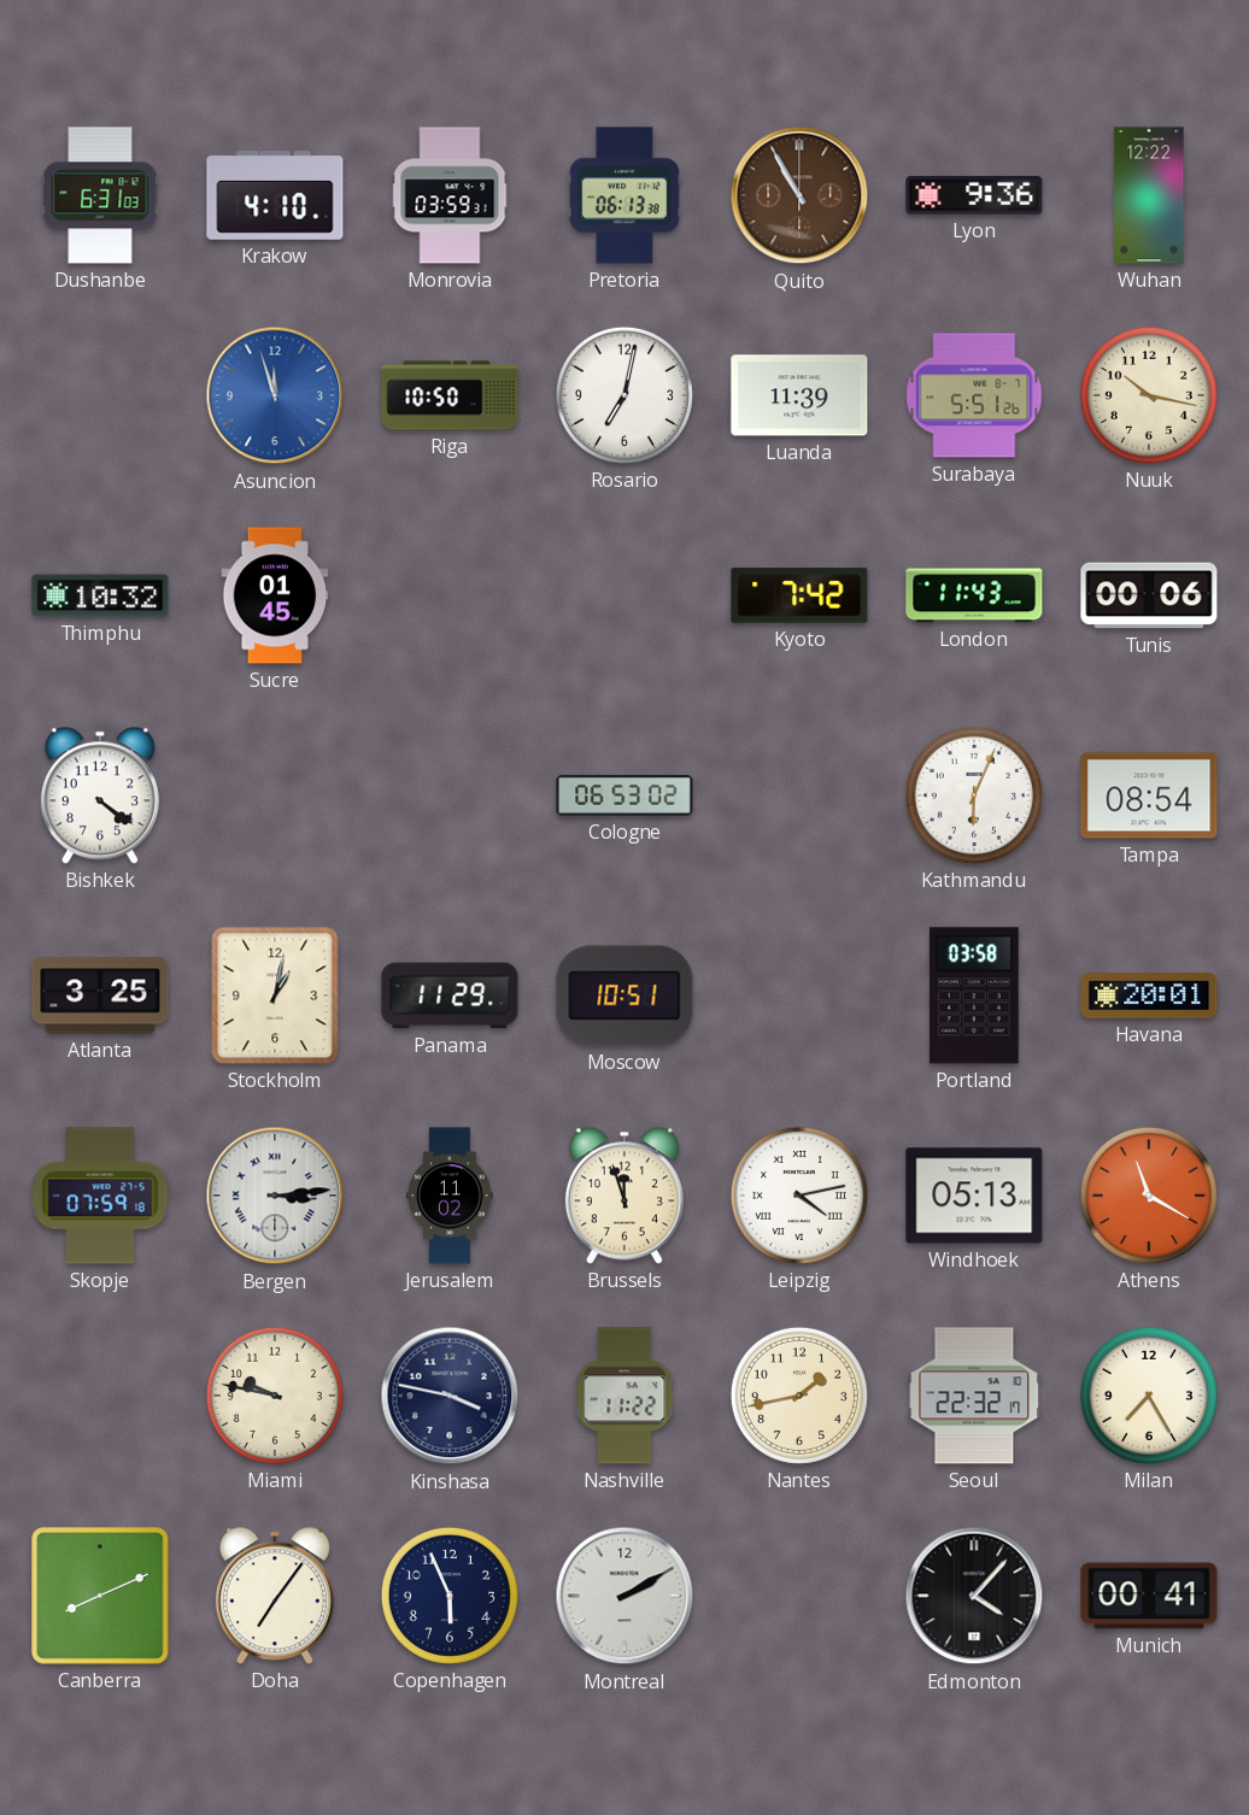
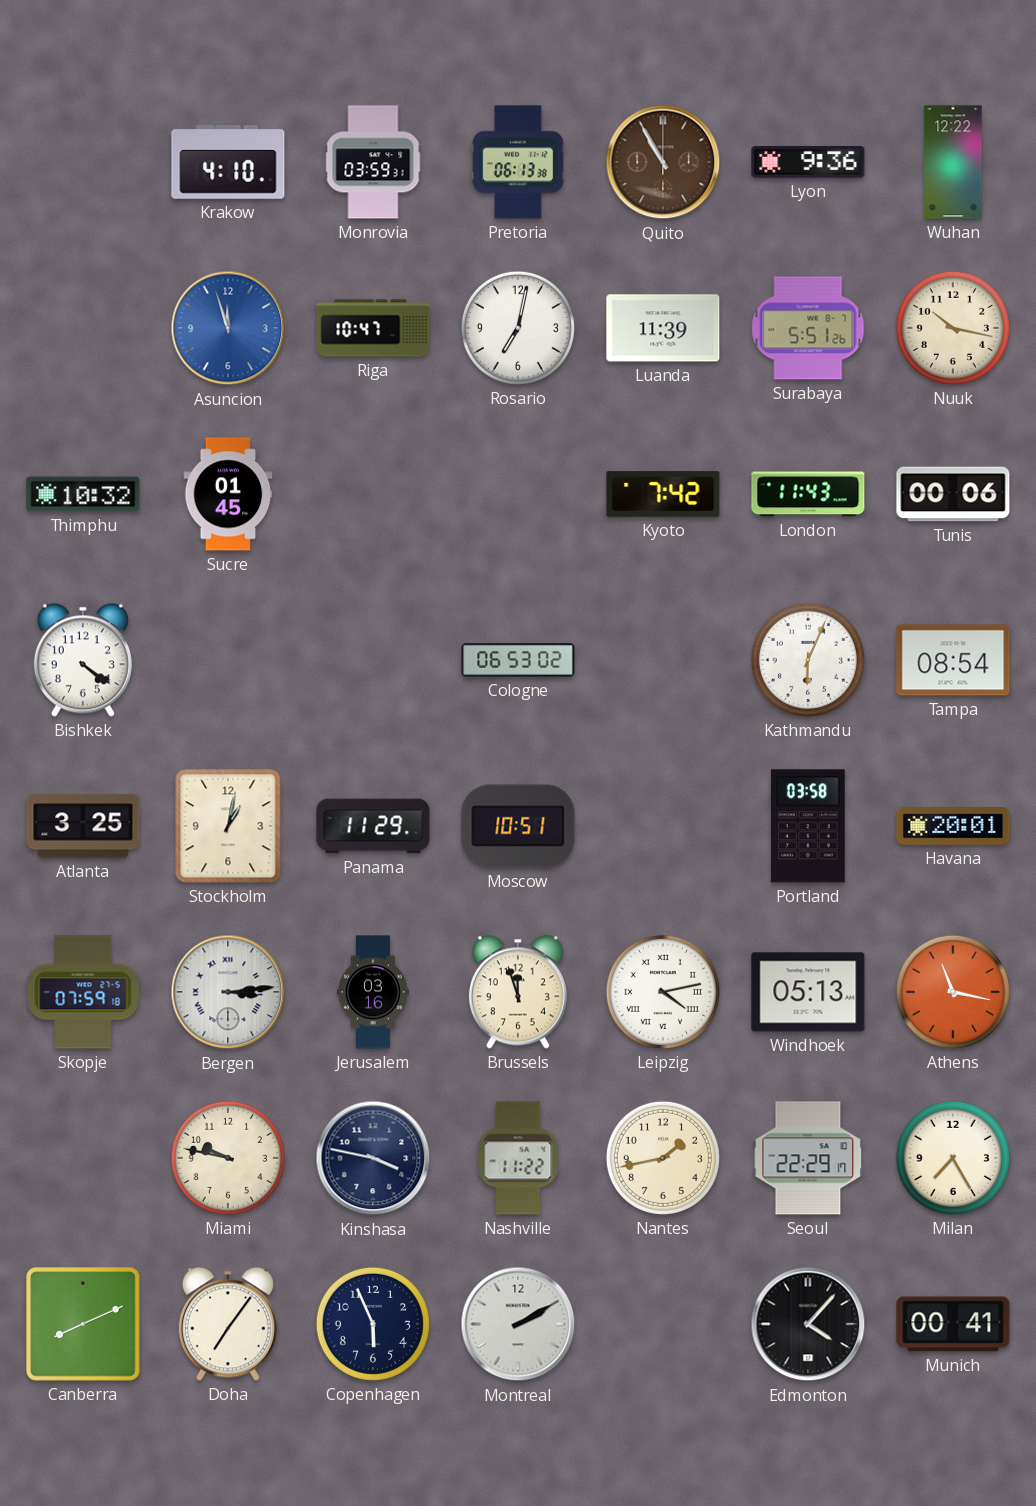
Dushanbe: 6:31 -> none
Riga: 10:50 -> 10:47
Jerusalem: 11:02 -> 03:16
Athens: 11:20 -> 11:17
Seoul: 22:32 -> 22:29
